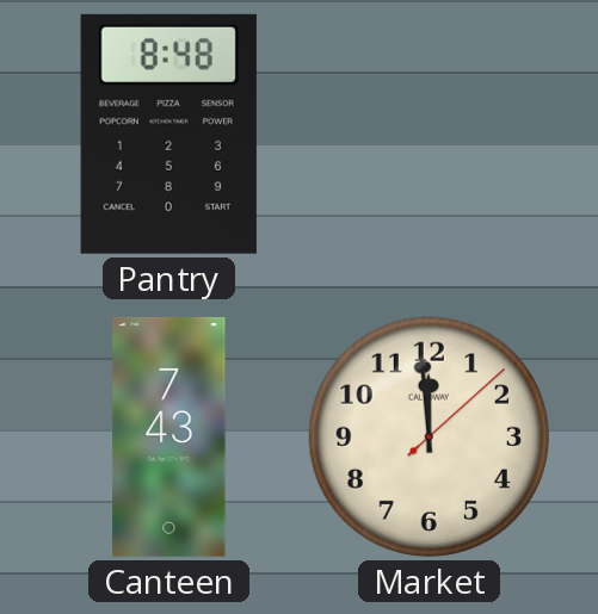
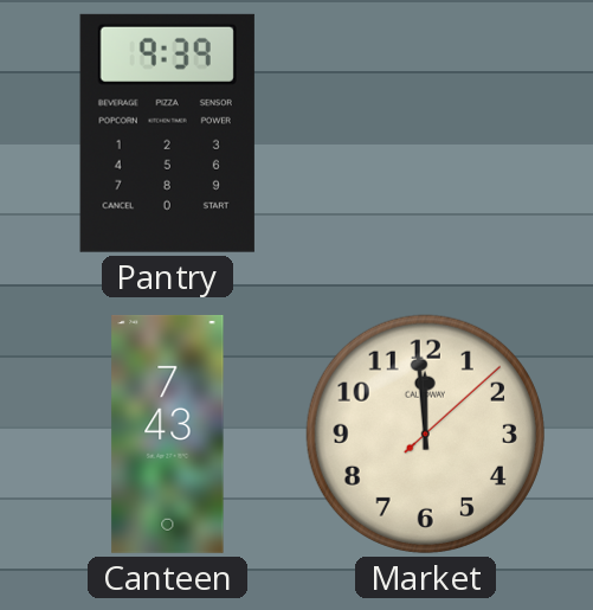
Pantry: 8:48 -> 9:39
